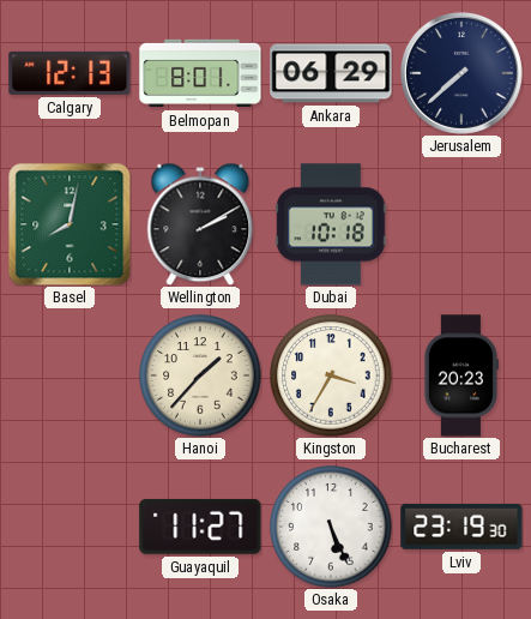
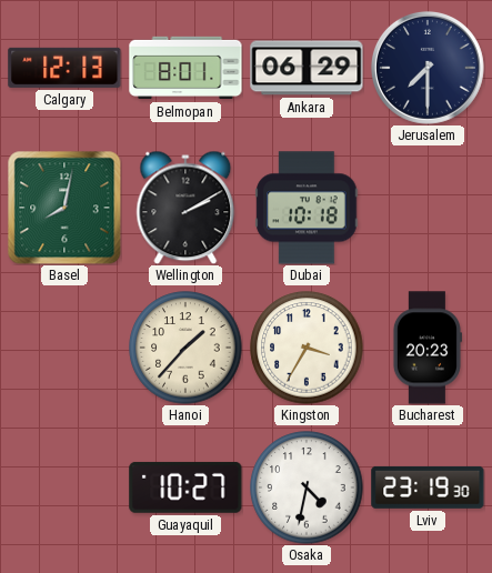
Jerusalem: 7:38 -> 7:30
Guayaquil: 11:27 -> 10:27
Osaka: 5:26 -> 4:32
